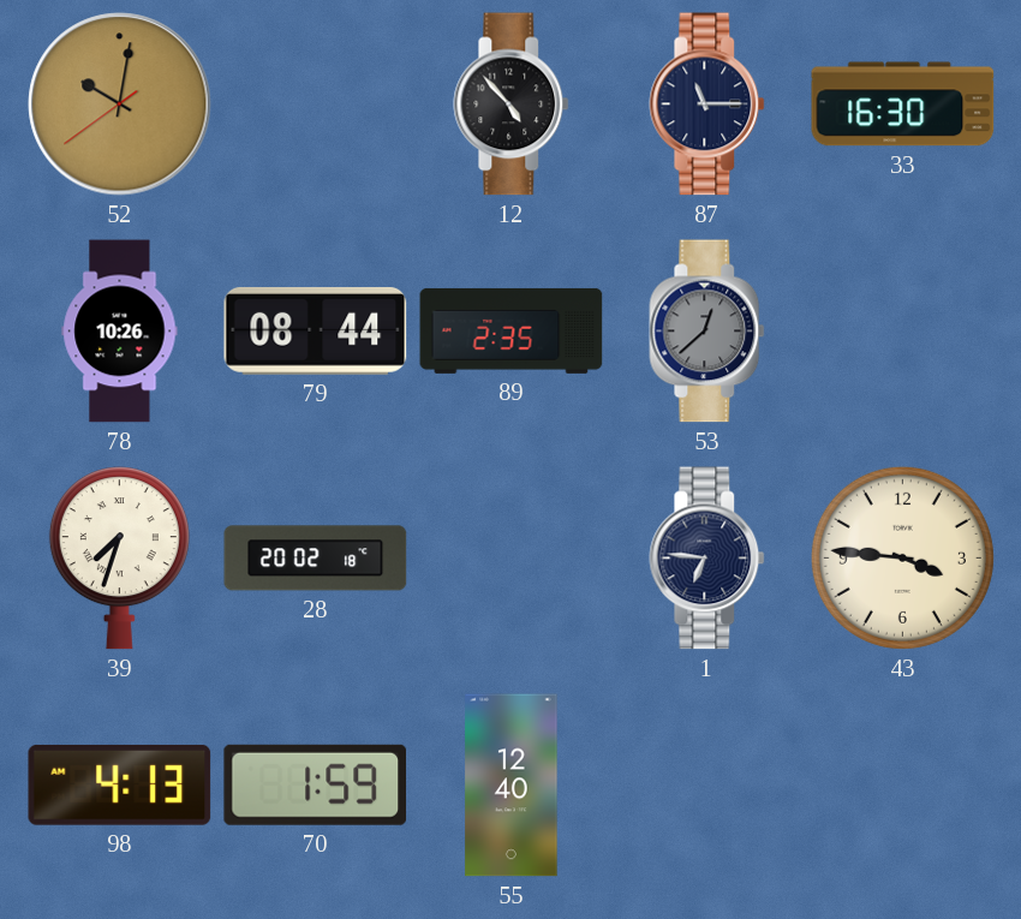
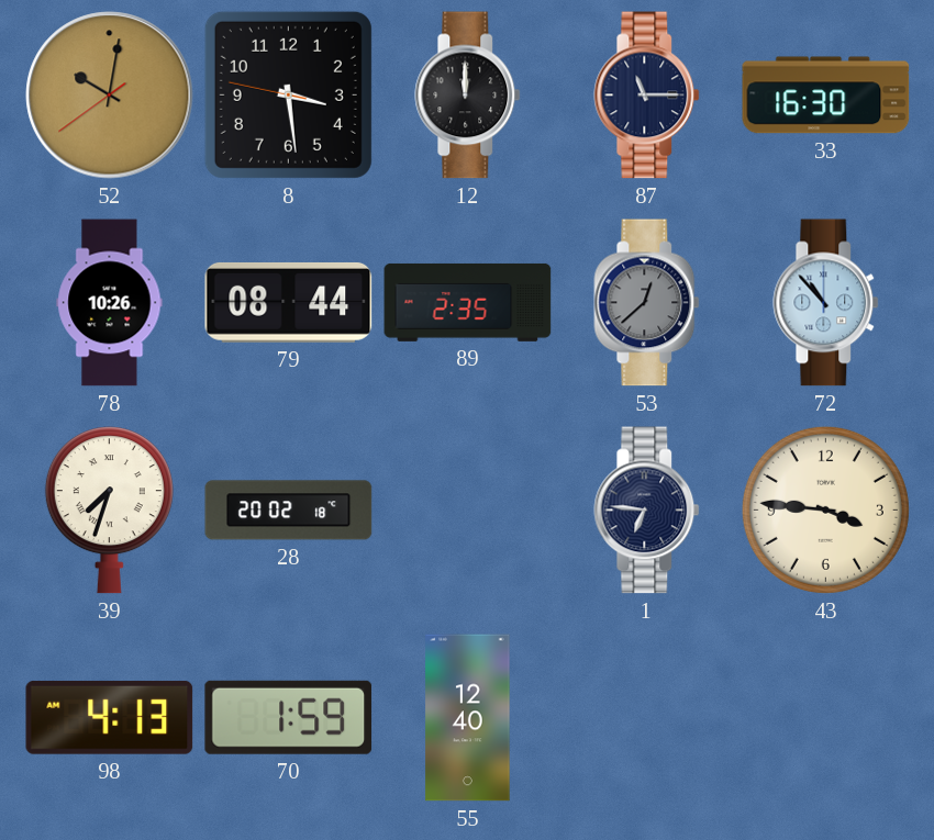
8: none -> 3:28
12: 4:53 -> 12:00
72: none -> 10:53
